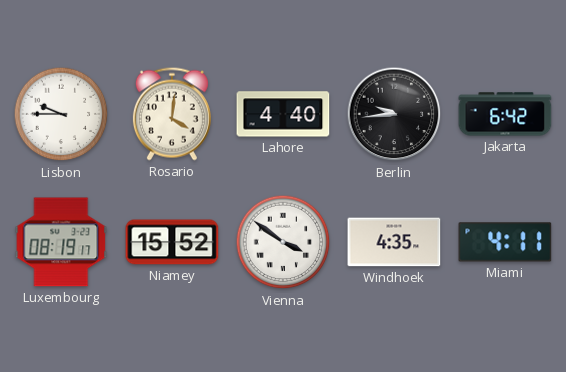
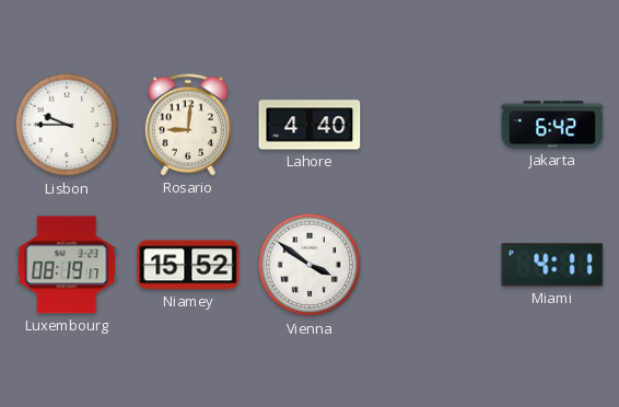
Rosario: 4:01 -> 9:01
Berlin: 9:44 -> none
Windhoek: 4:35 -> none
